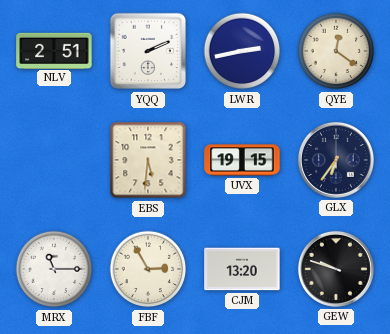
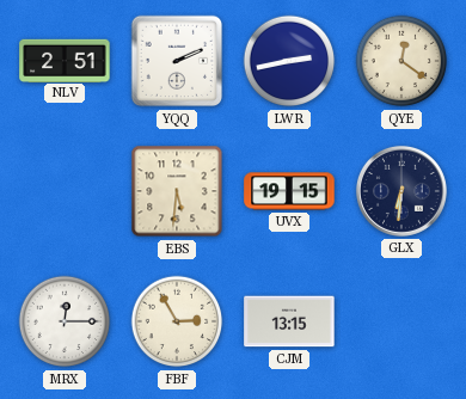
GLX: 6:36 -> 6:31
MRX: 11:15 -> 12:15
CJM: 13:20 -> 13:15
GEW: 9:48 -> none
